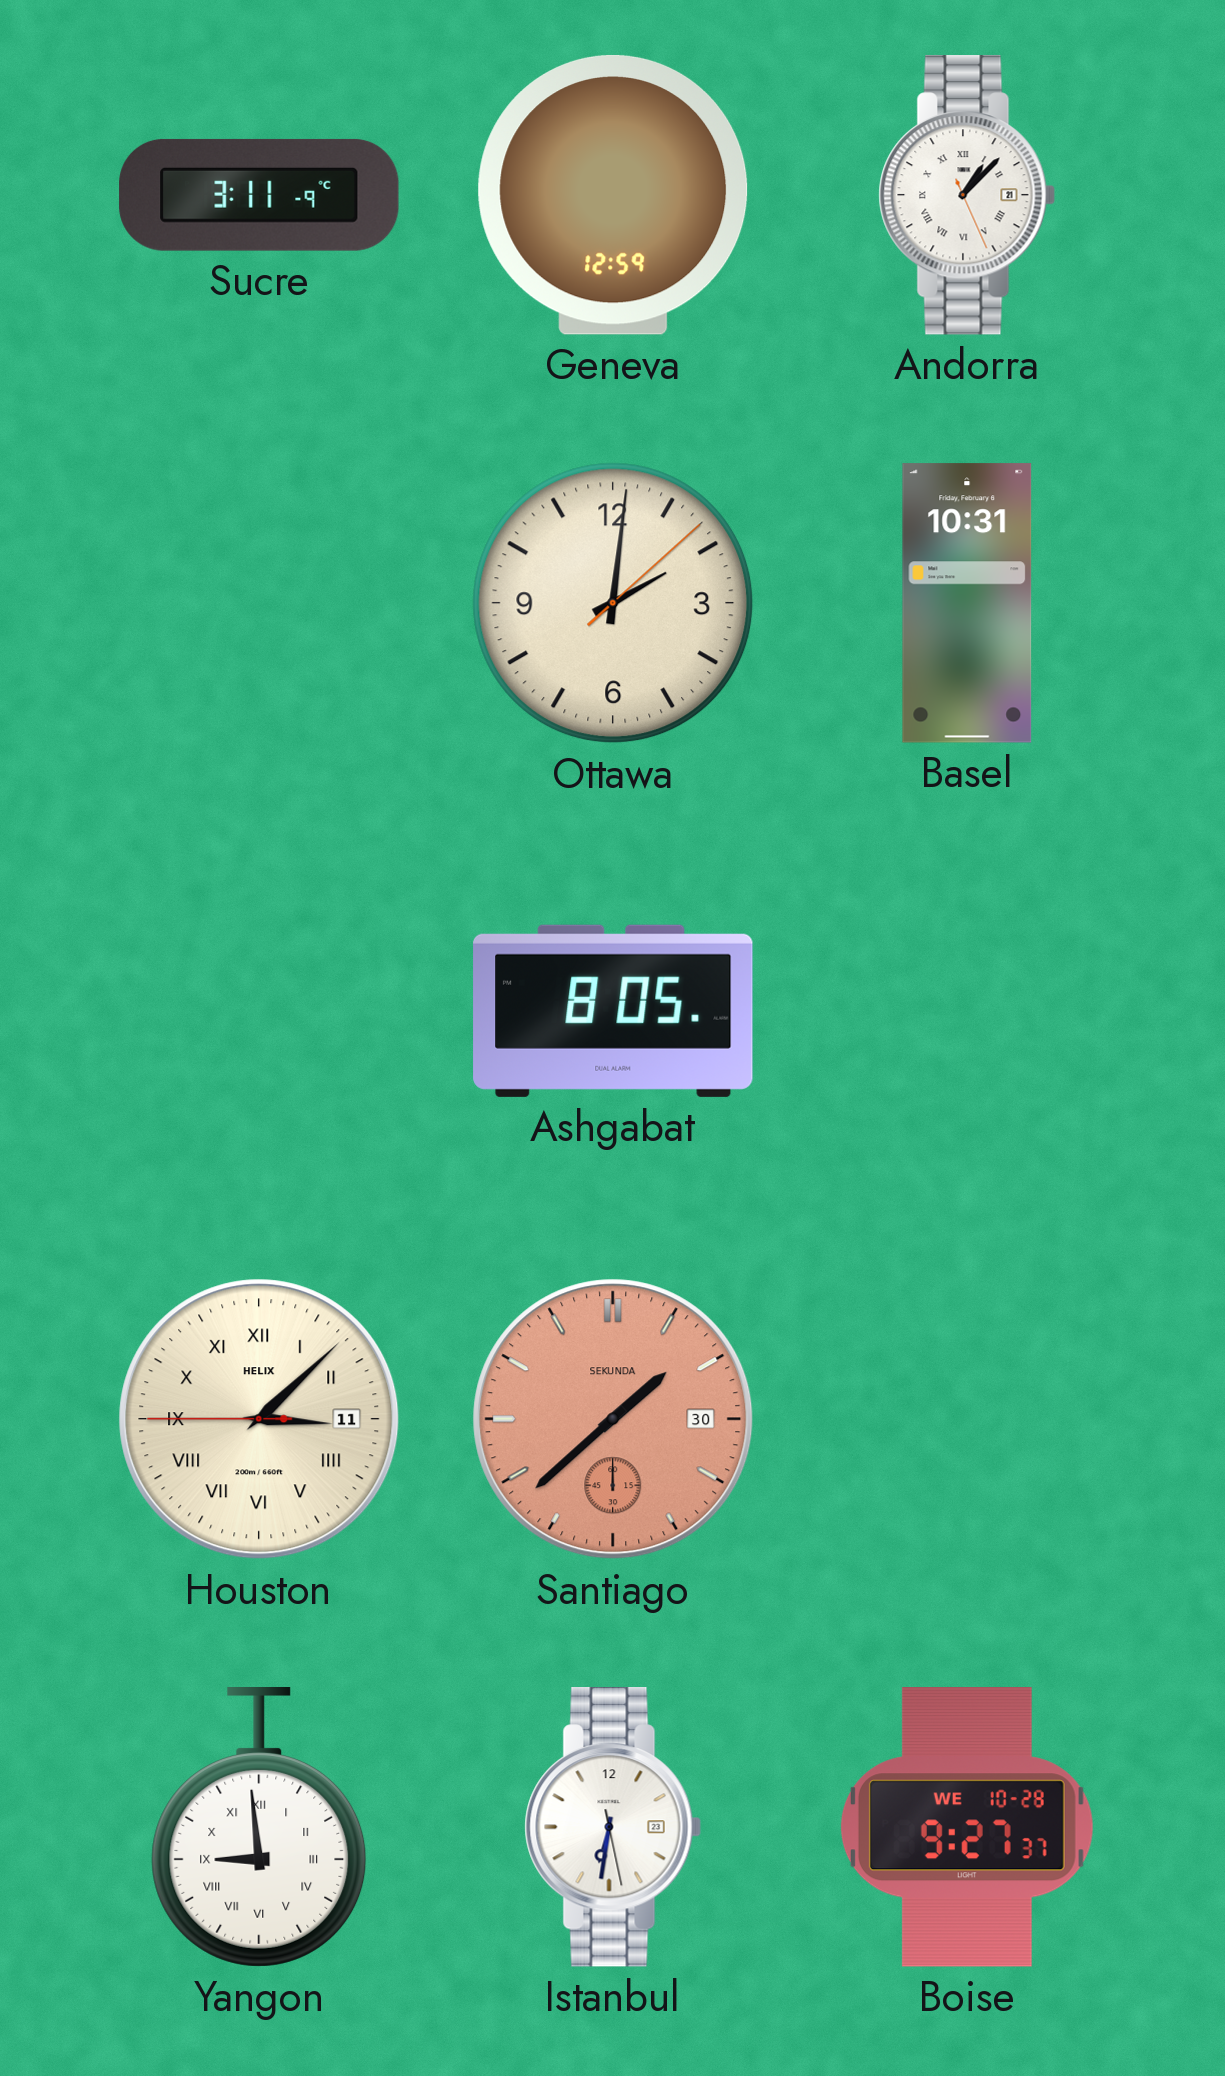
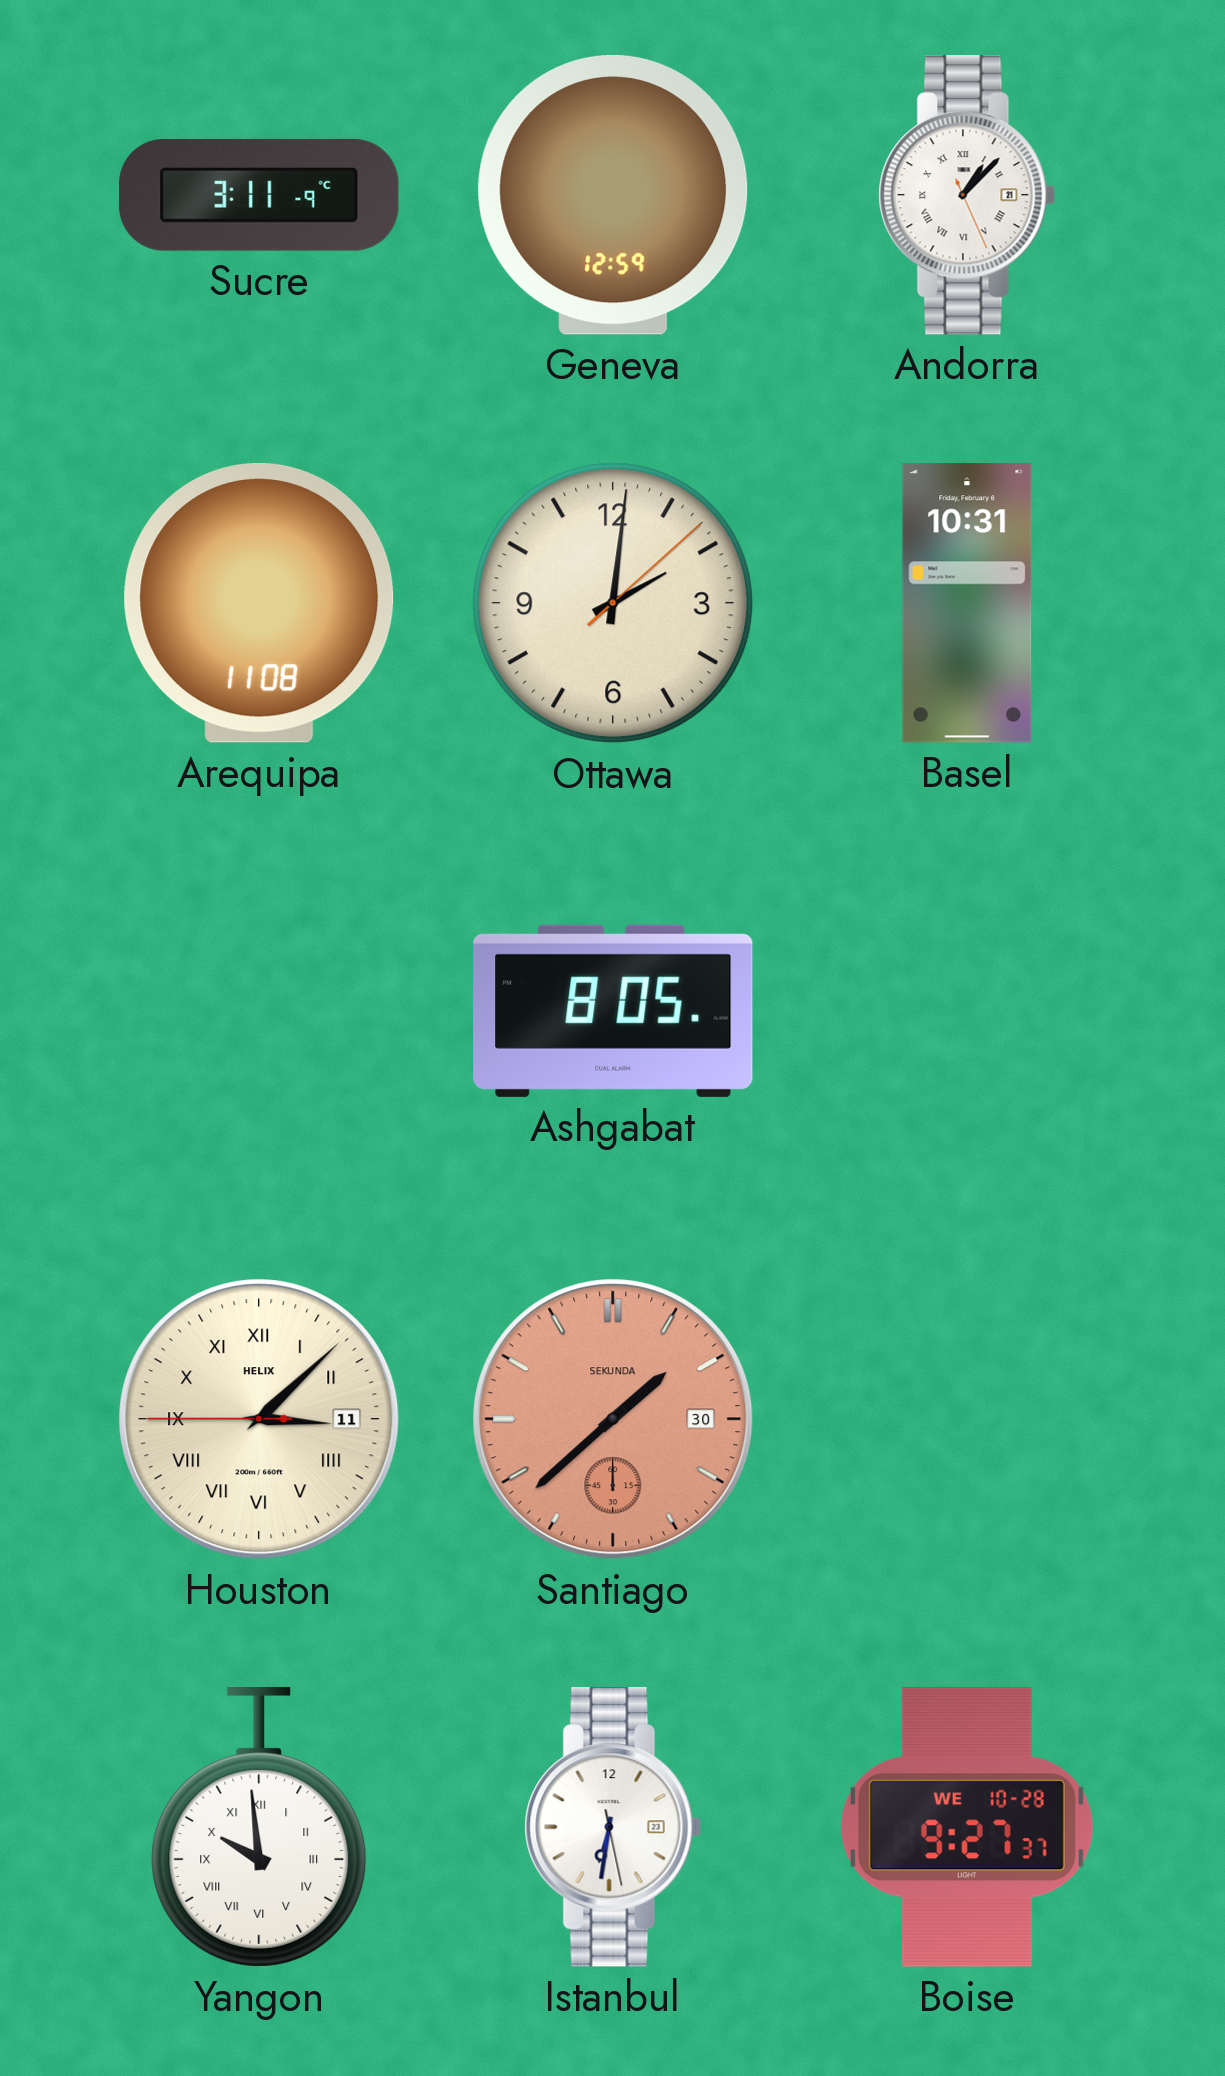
Arequipa: none -> 11:08
Yangon: 8:59 -> 9:59
